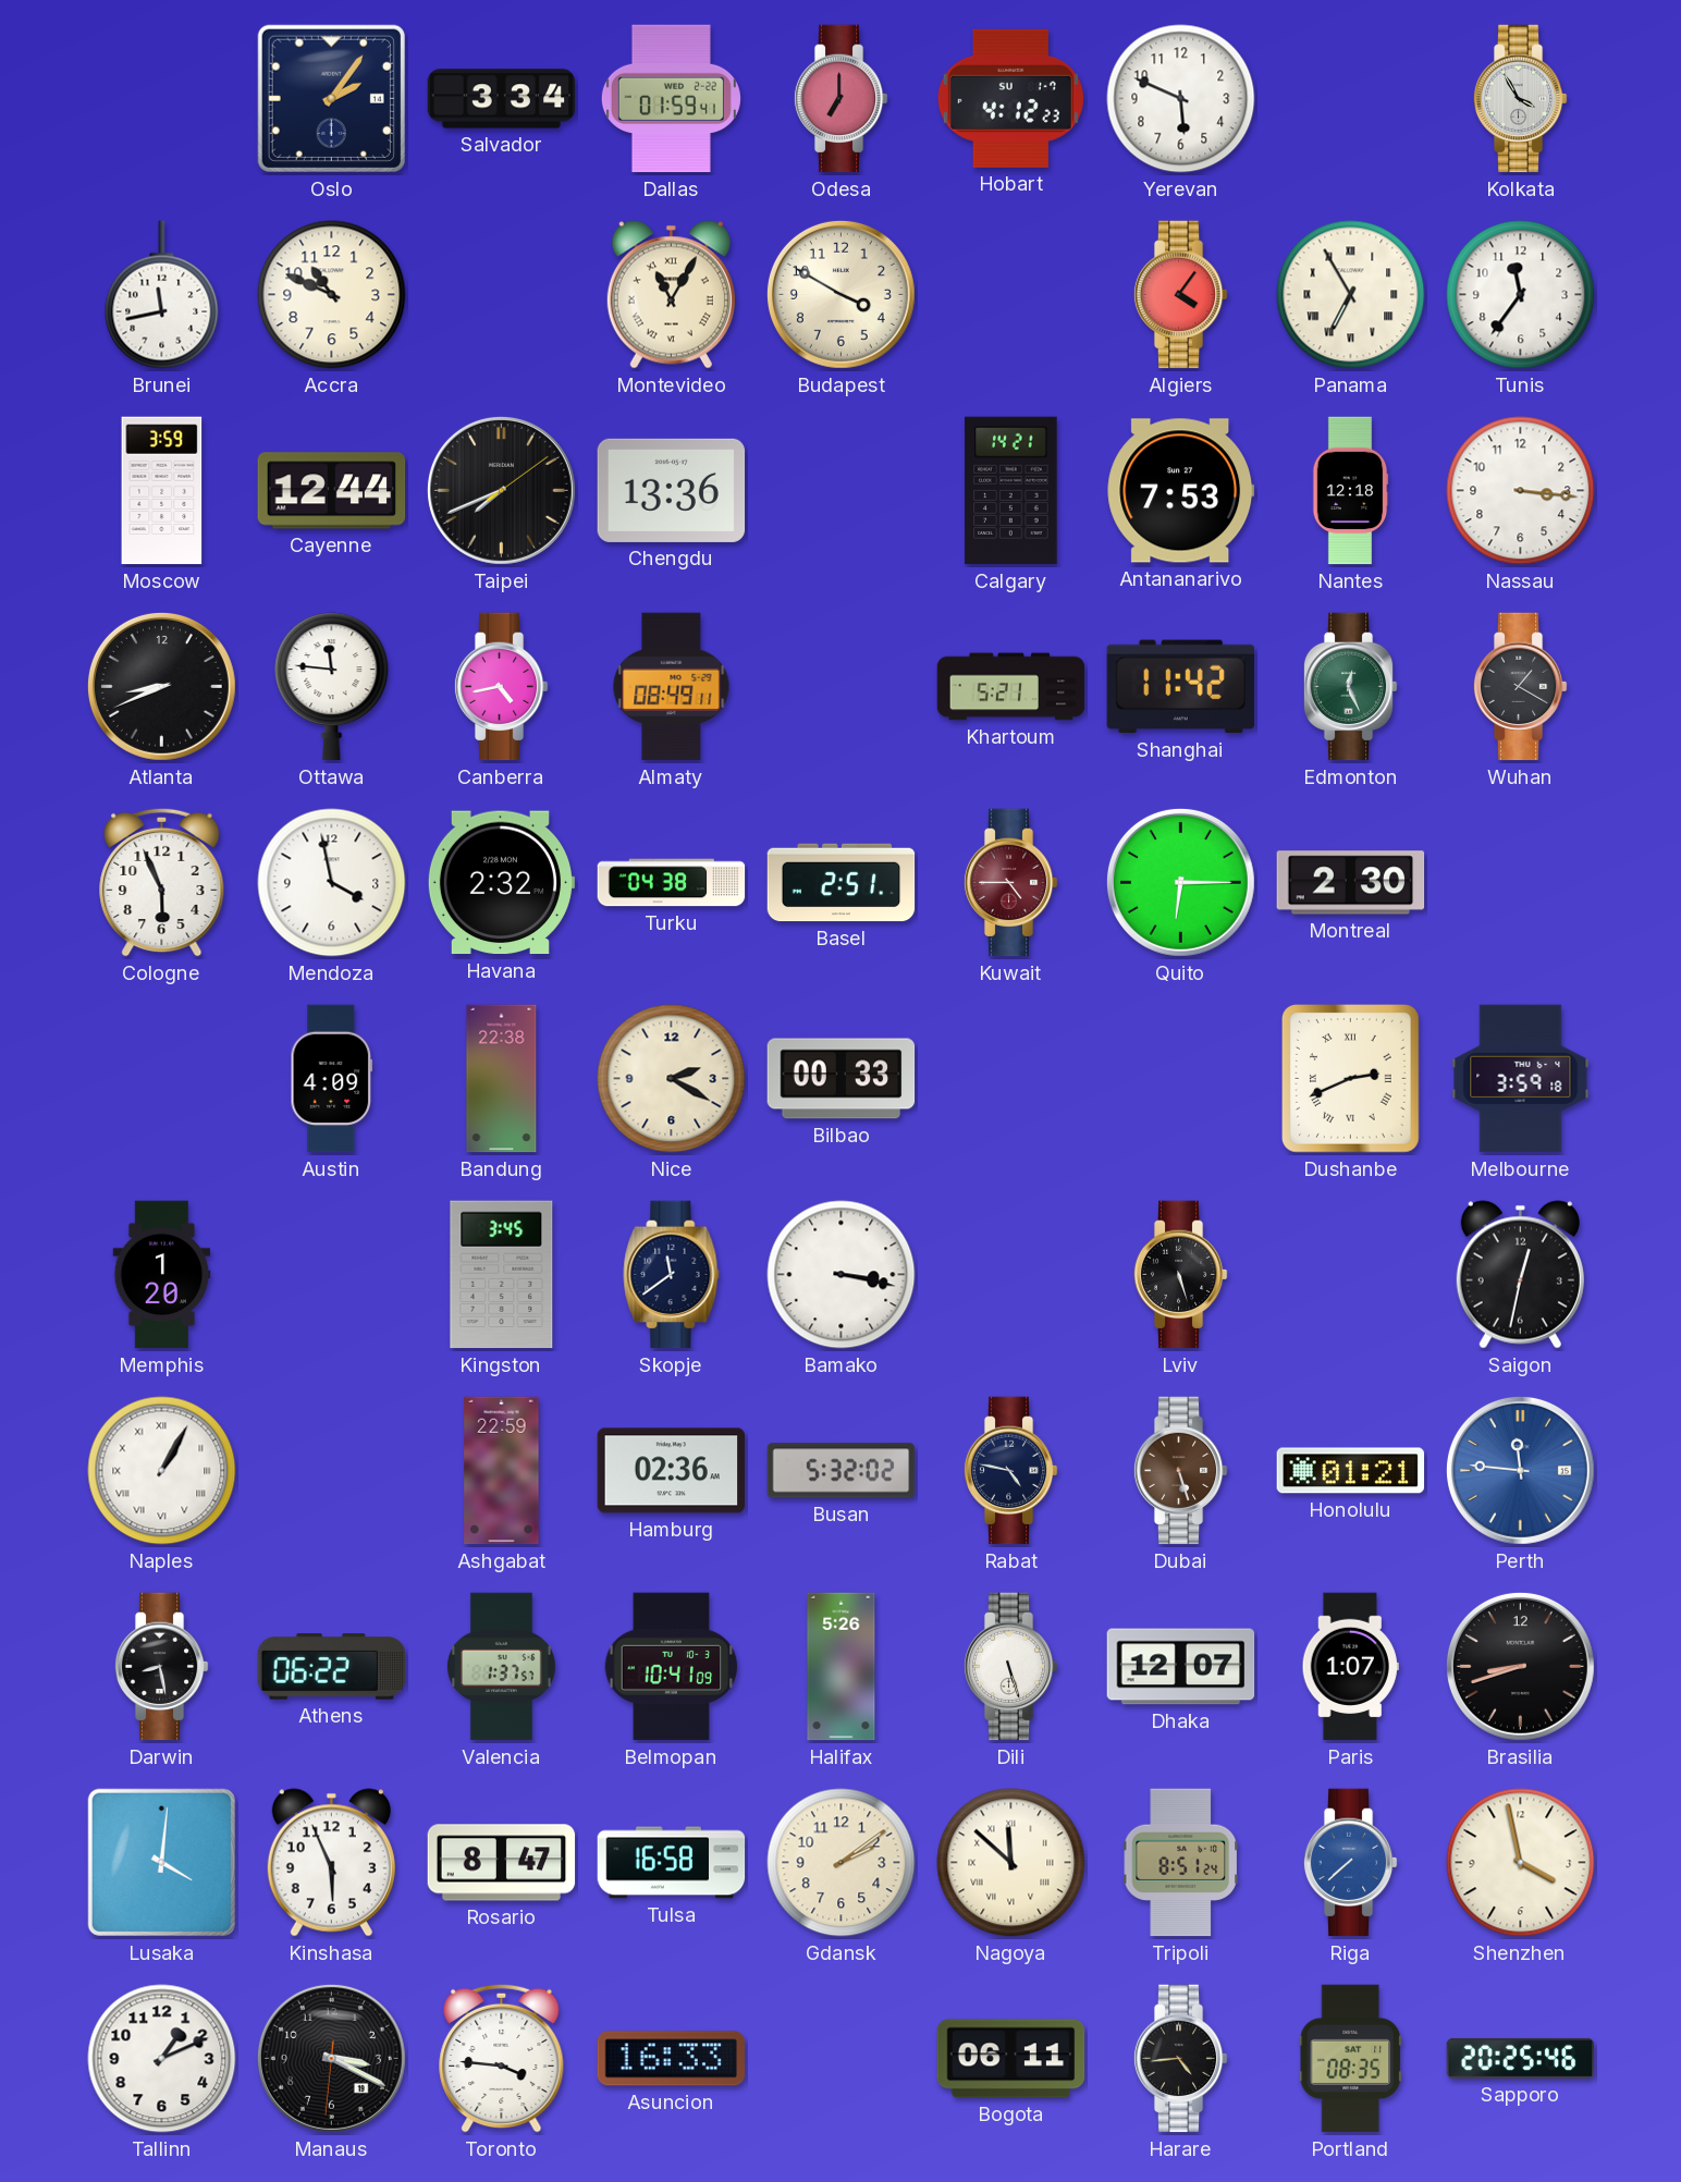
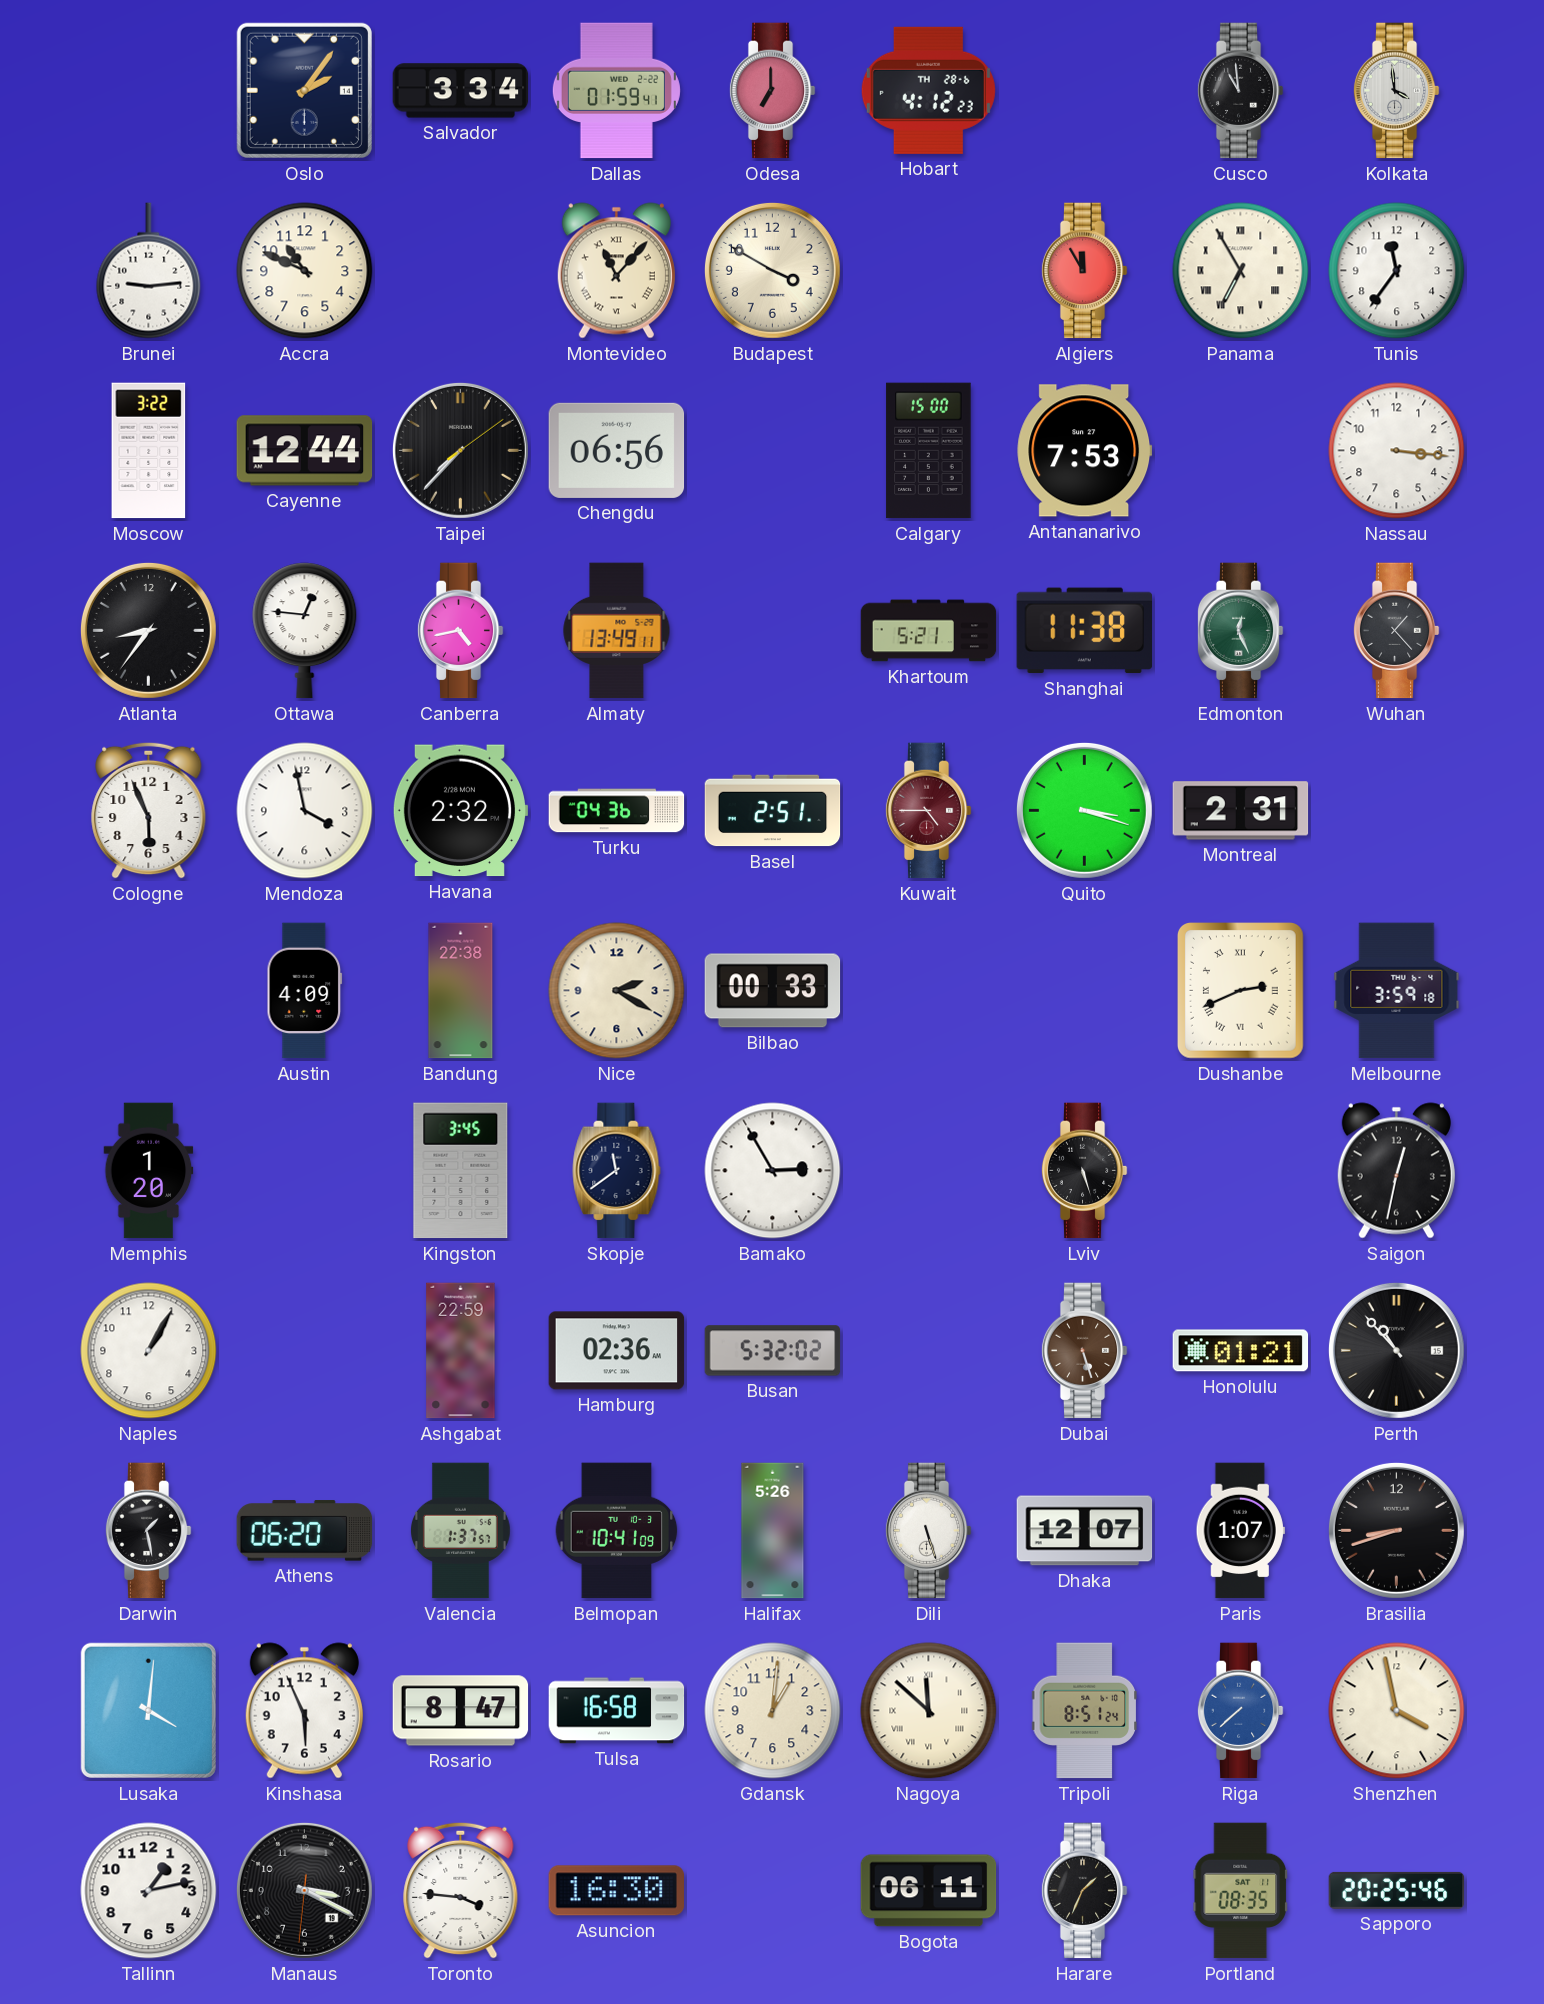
Hobart date: SU 1-7 -> TH 28-6
Yerevan: 5:49 -> none
Cusco: none -> 10:59
Kolkata: 3:55 -> 3:59
Brunei: 11:43 -> 9:14
Montevideo: 11:05 -> 11:07
Algiers: 4:06 -> 11:55
Moscow: 3:59 -> 3:22
Taipei: 7:41 -> 7:37
Chengdu: 13:36 -> 06:56
Calgary: 14:21 -> 15:00
Nantes: 12:18 -> none
Atlanta: 8:41 -> 8:36
Ottawa: 11:46 -> 12:46
Almaty: 08:49 -> 13:49
Shanghai: 11:42 -> 11:38
Wuhan: 1:20 -> 1:23
Turku: 04:38 -> 04:36
Quito: 6:15 -> 3:18
Montreal: 2:30 -> 2:31
Bamako: 3:17 -> 2:55
Naples numerals: Roman -> Arabic
Rabat: 4:47 -> none
Perth: 11:46 -> 10:53
Perth dial: blue -> black
Darwin: 8:28 -> 1:28
Athens: 06:22 -> 06:20
Gdansk: 2:09 -> 1:01
Tallinn: 1:11 -> 1:13
Asuncion: 16:33 -> 16:30
Harare: 4:44 -> 1:34
